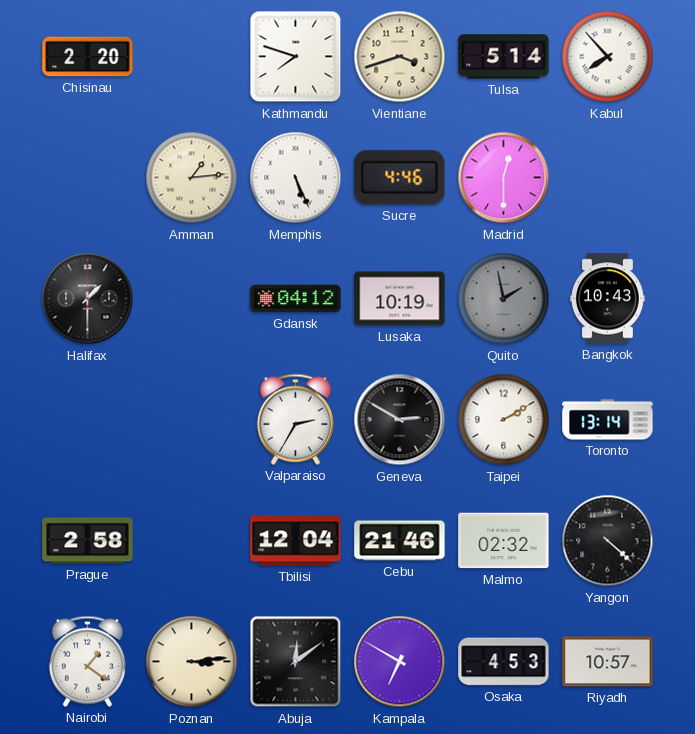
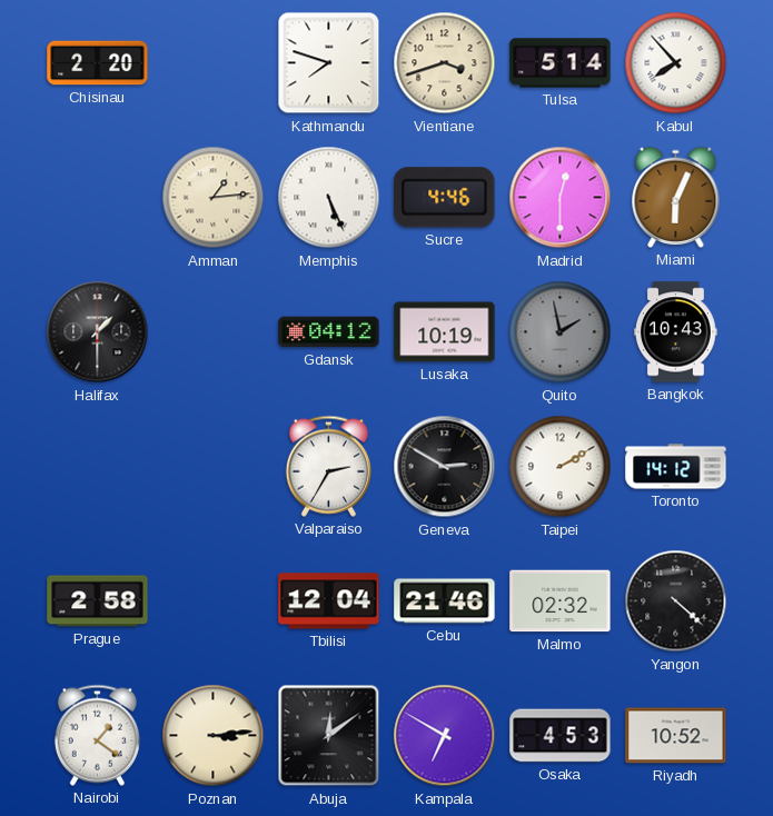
Miami: none -> 6:04
Toronto: 13:14 -> 14:12
Riyadh: 10:57 -> 10:52
